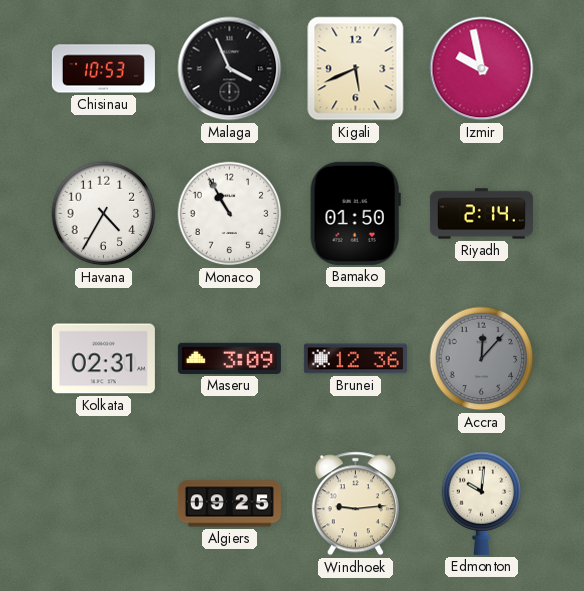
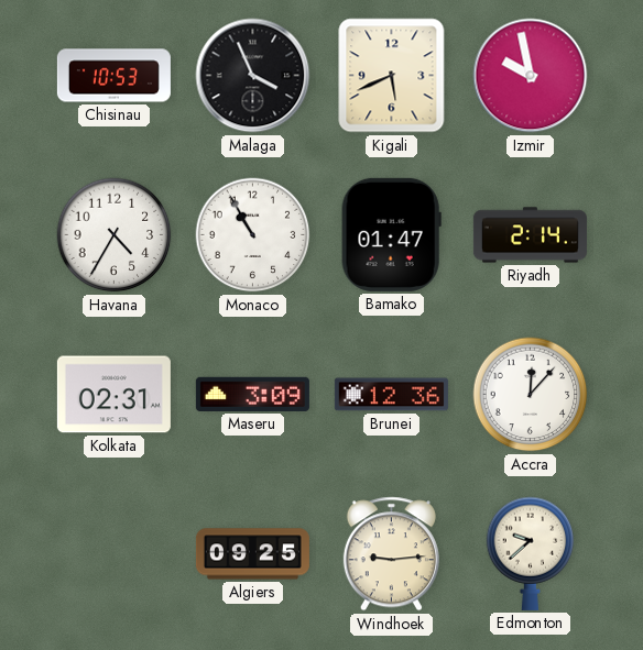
Bamako: 01:50 -> 01:47
Accra dial: grey -> white
Edmonton: 10:01 -> 9:38
